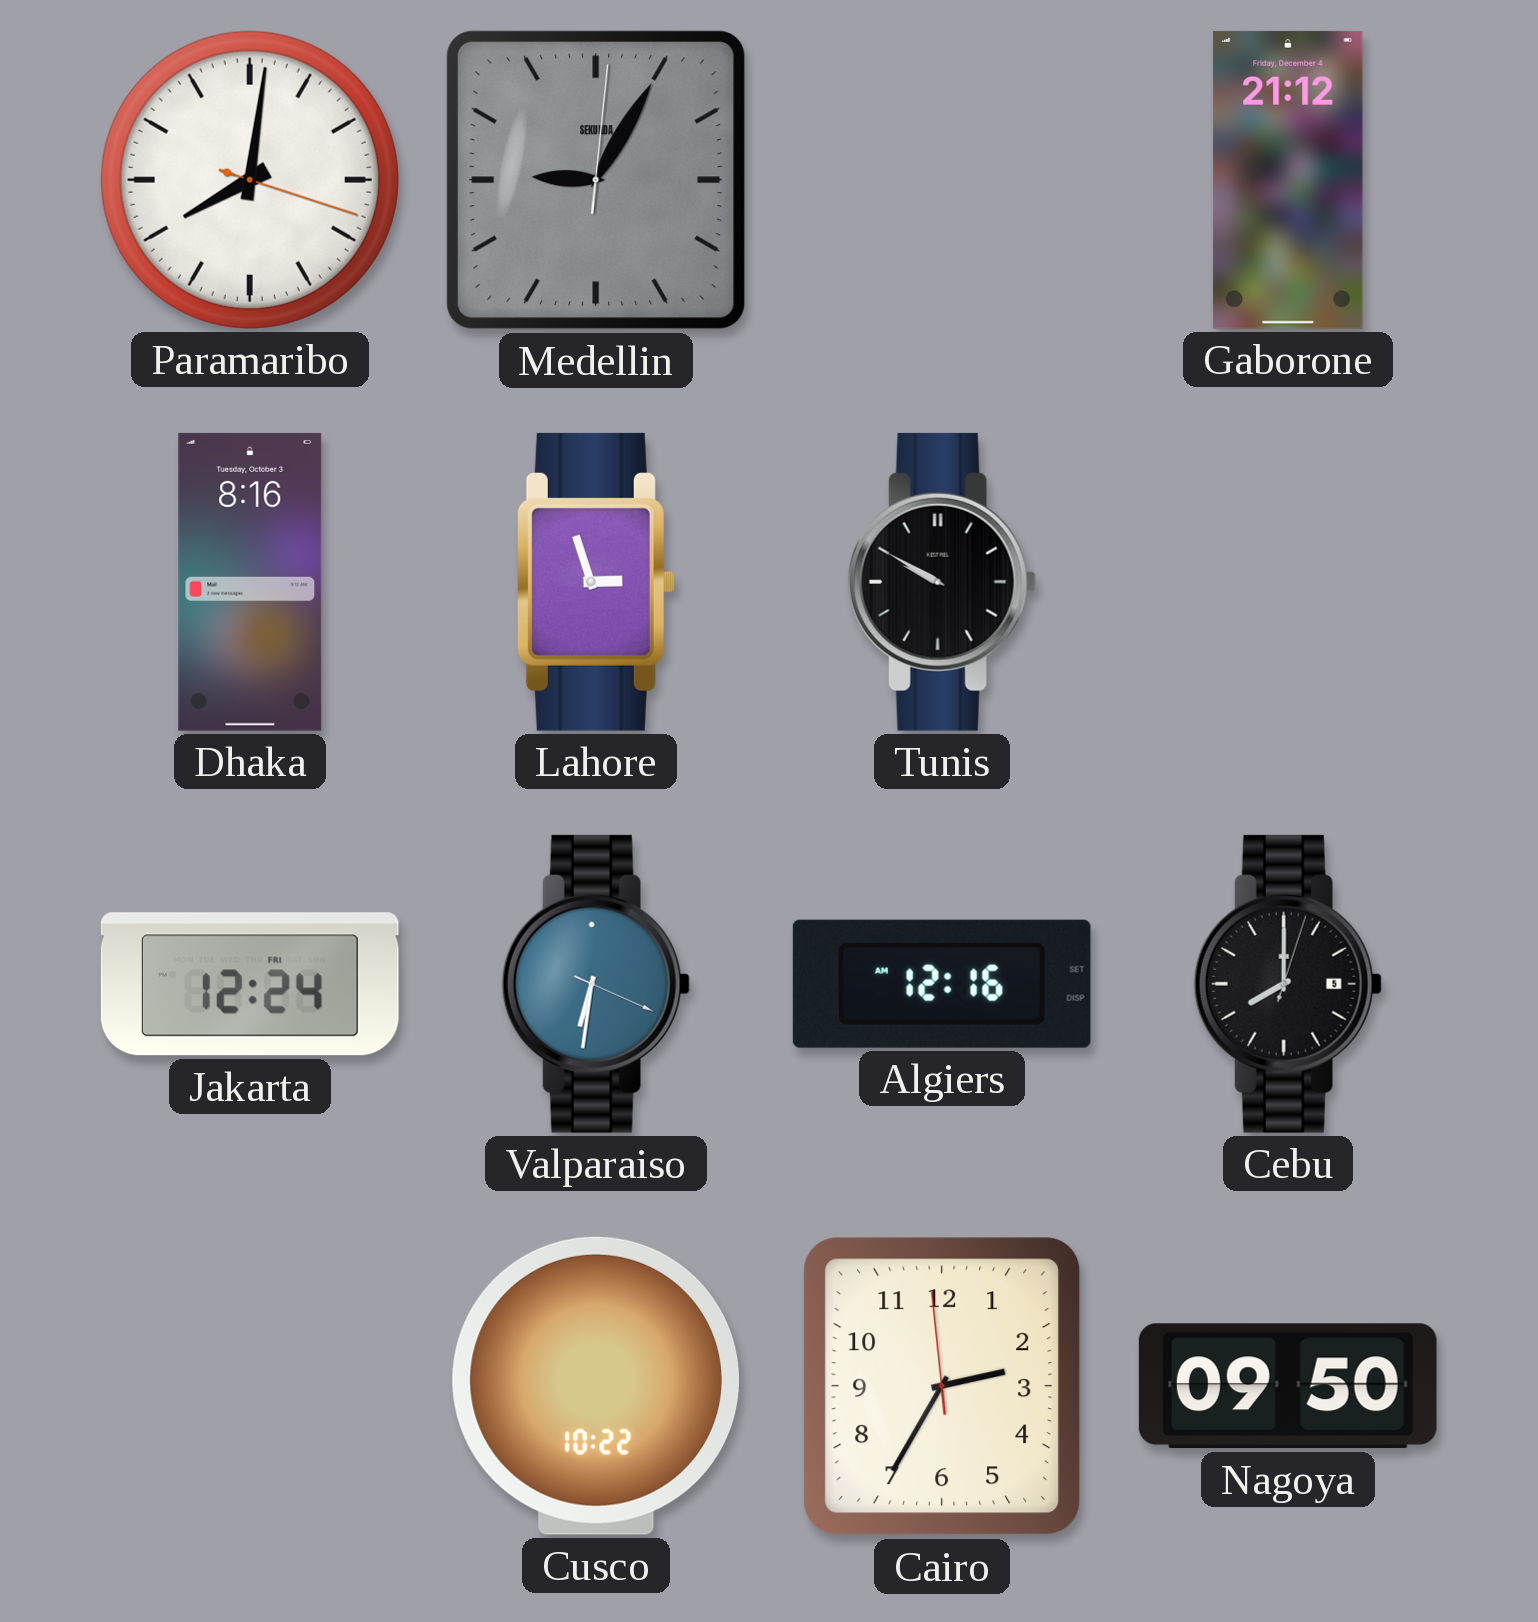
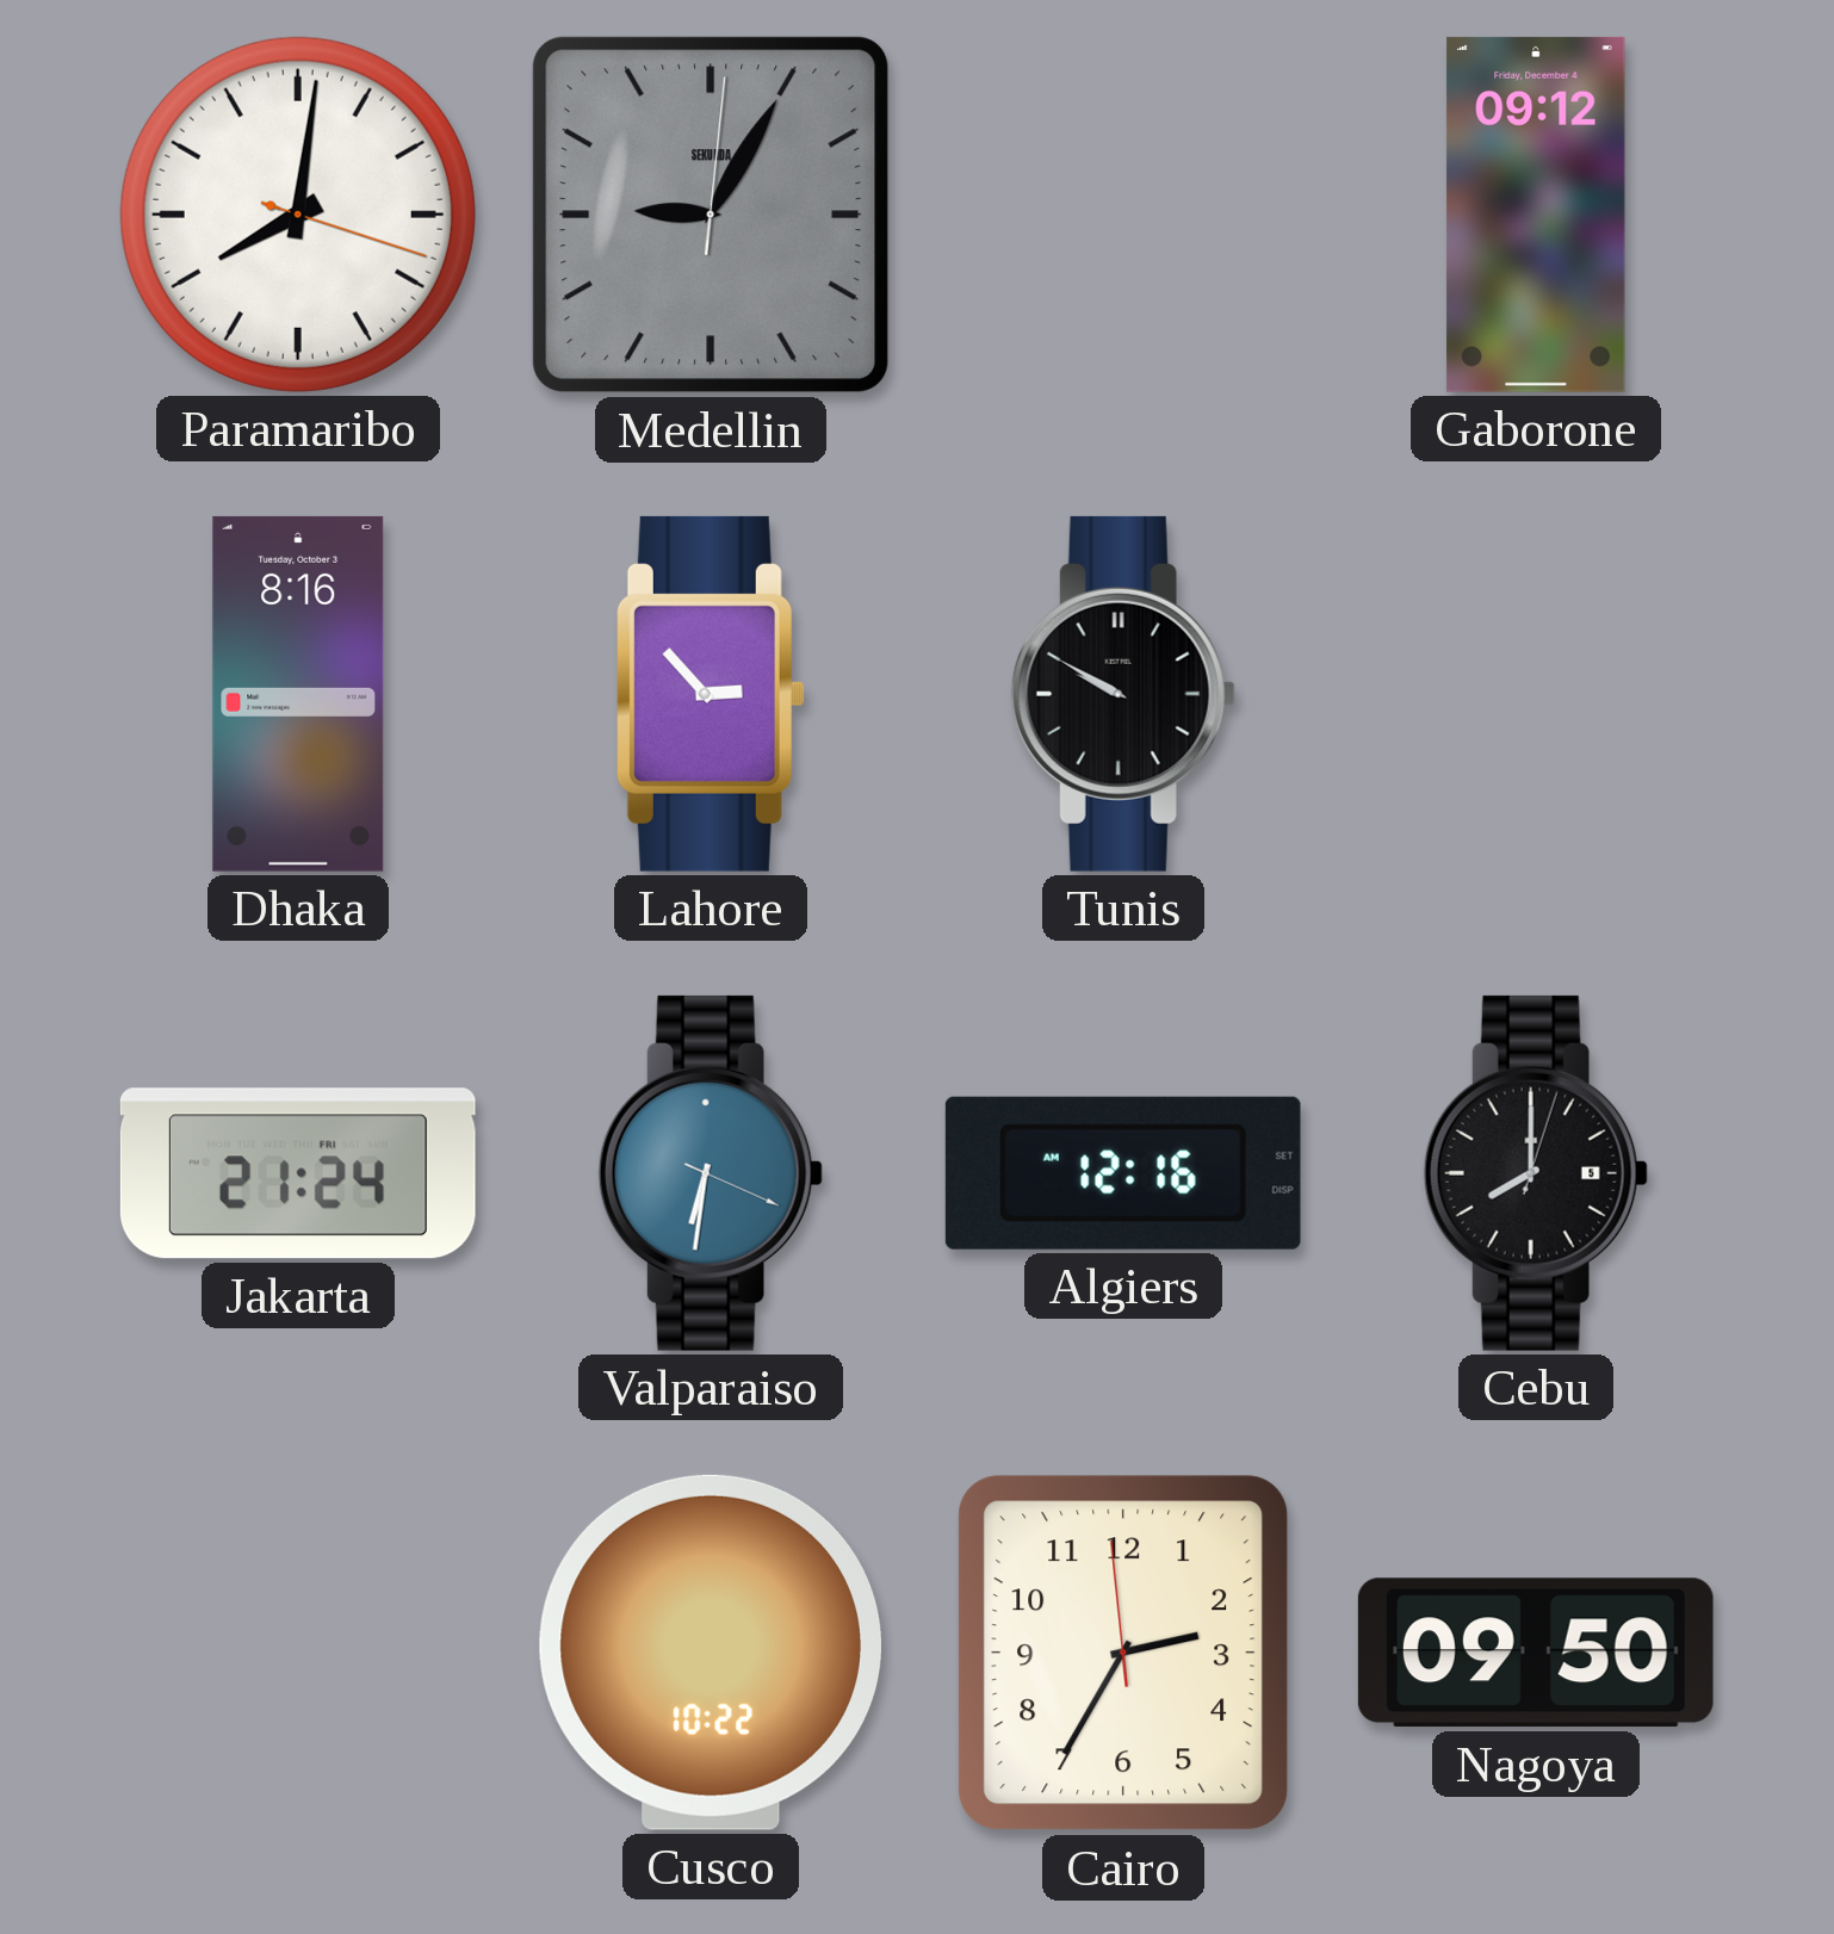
Gaborone: 21:12 -> 09:12
Lahore: 2:57 -> 2:53
Jakarta: 12:24 -> 21:24
